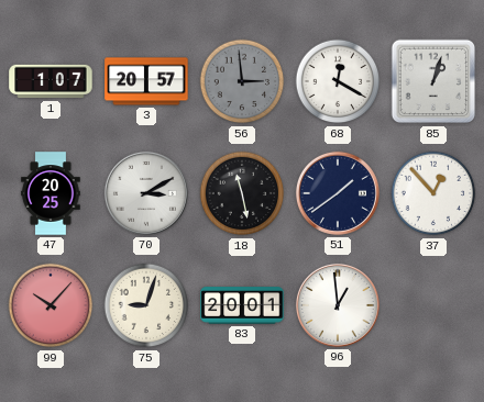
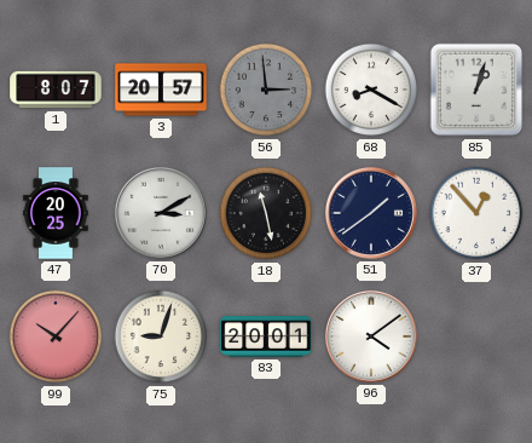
1: 1:07 -> 8:07
68: 12:20 -> 8:20
96: 12:59 -> 4:09
